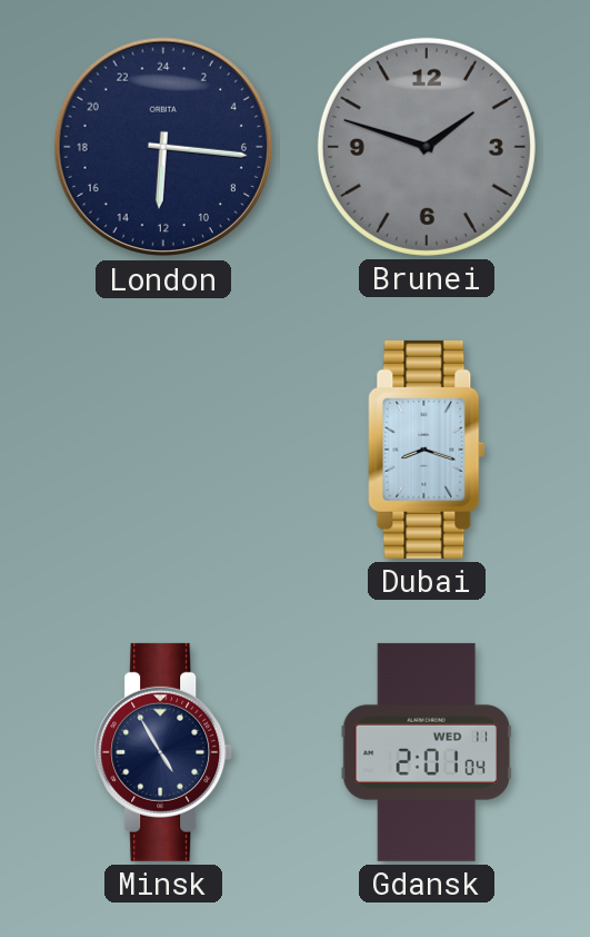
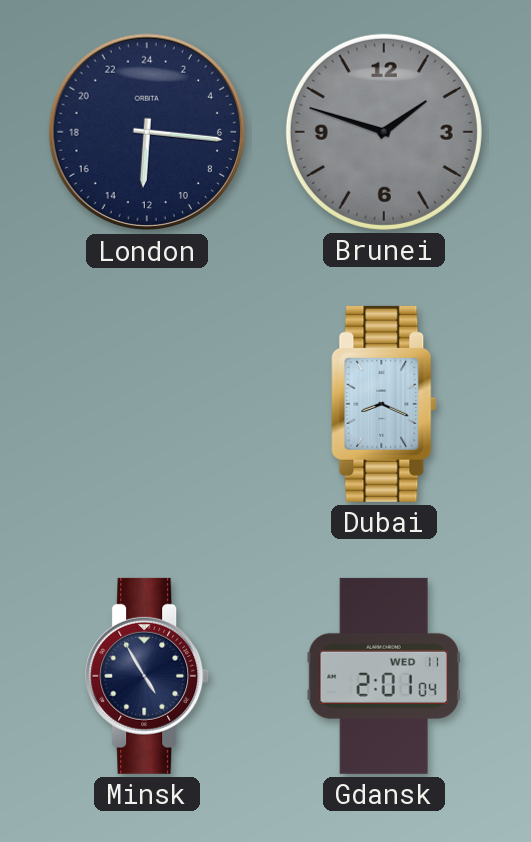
Dubai: 8:18 -> 8:19
